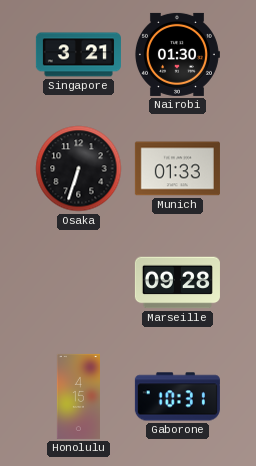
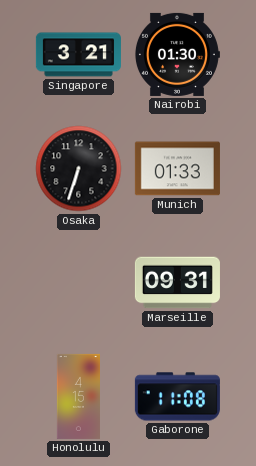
Marseille: 09:28 -> 09:31
Gaborone: 10:31 -> 11:08
